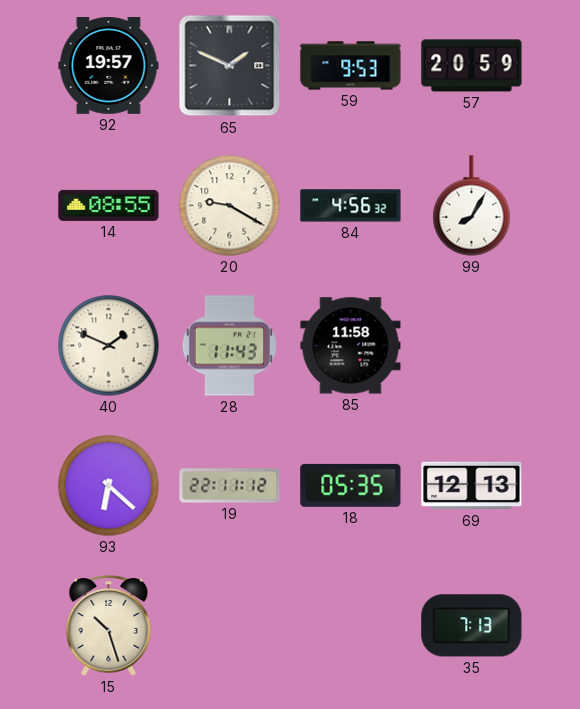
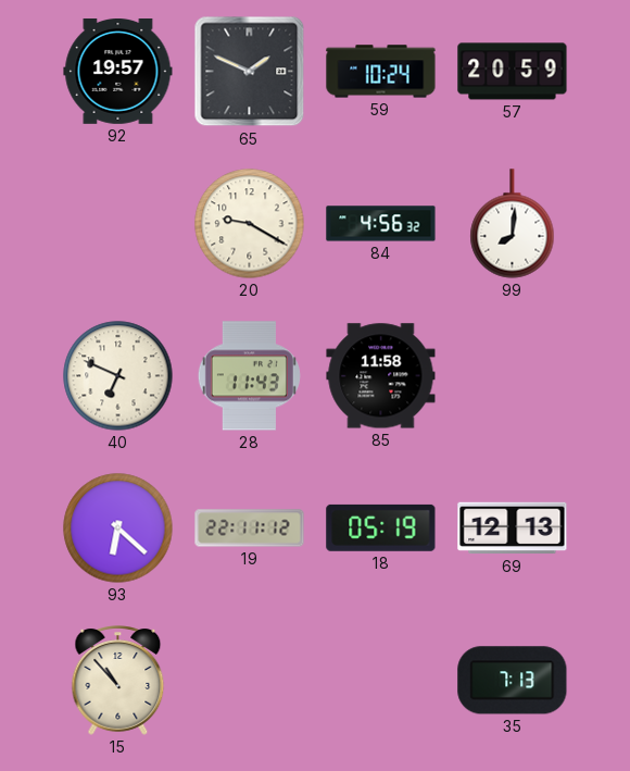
59: 9:53 -> 10:24
14: 08:55 -> none
99: 8:05 -> 8:01
40: 1:49 -> 6:49
18: 05:35 -> 05:19
15: 10:27 -> 10:53
